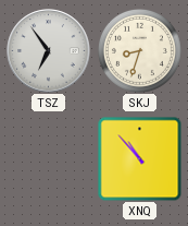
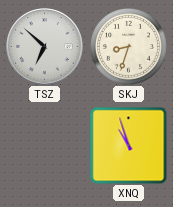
TSZ: 6:54 -> 6:52
XNQ: 10:53 -> 10:57
